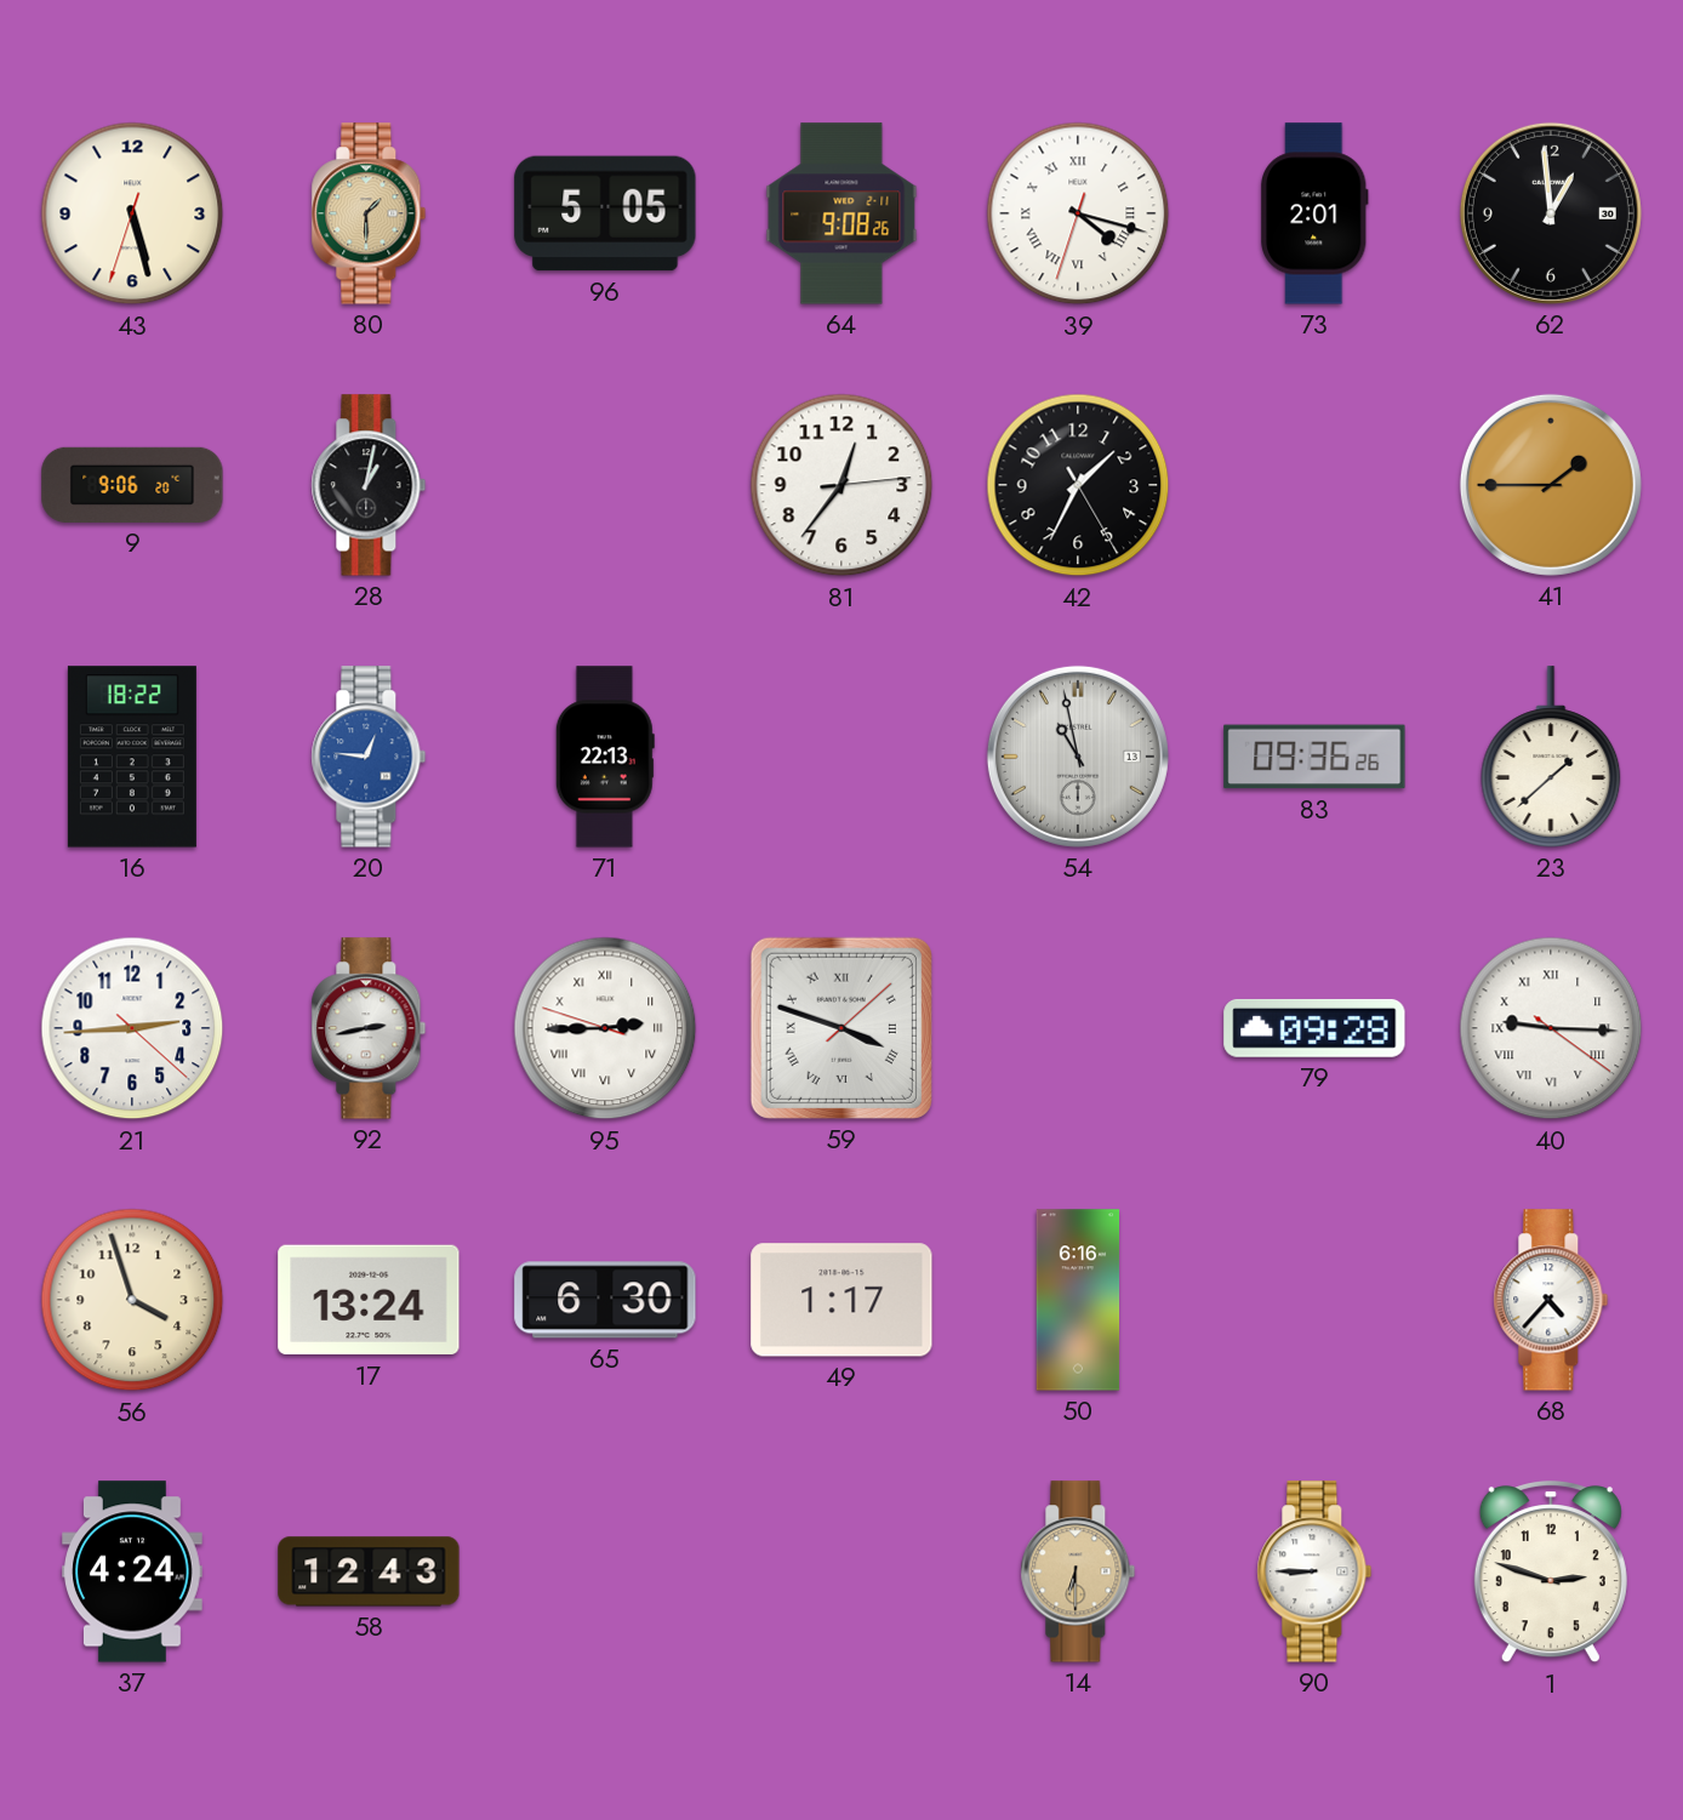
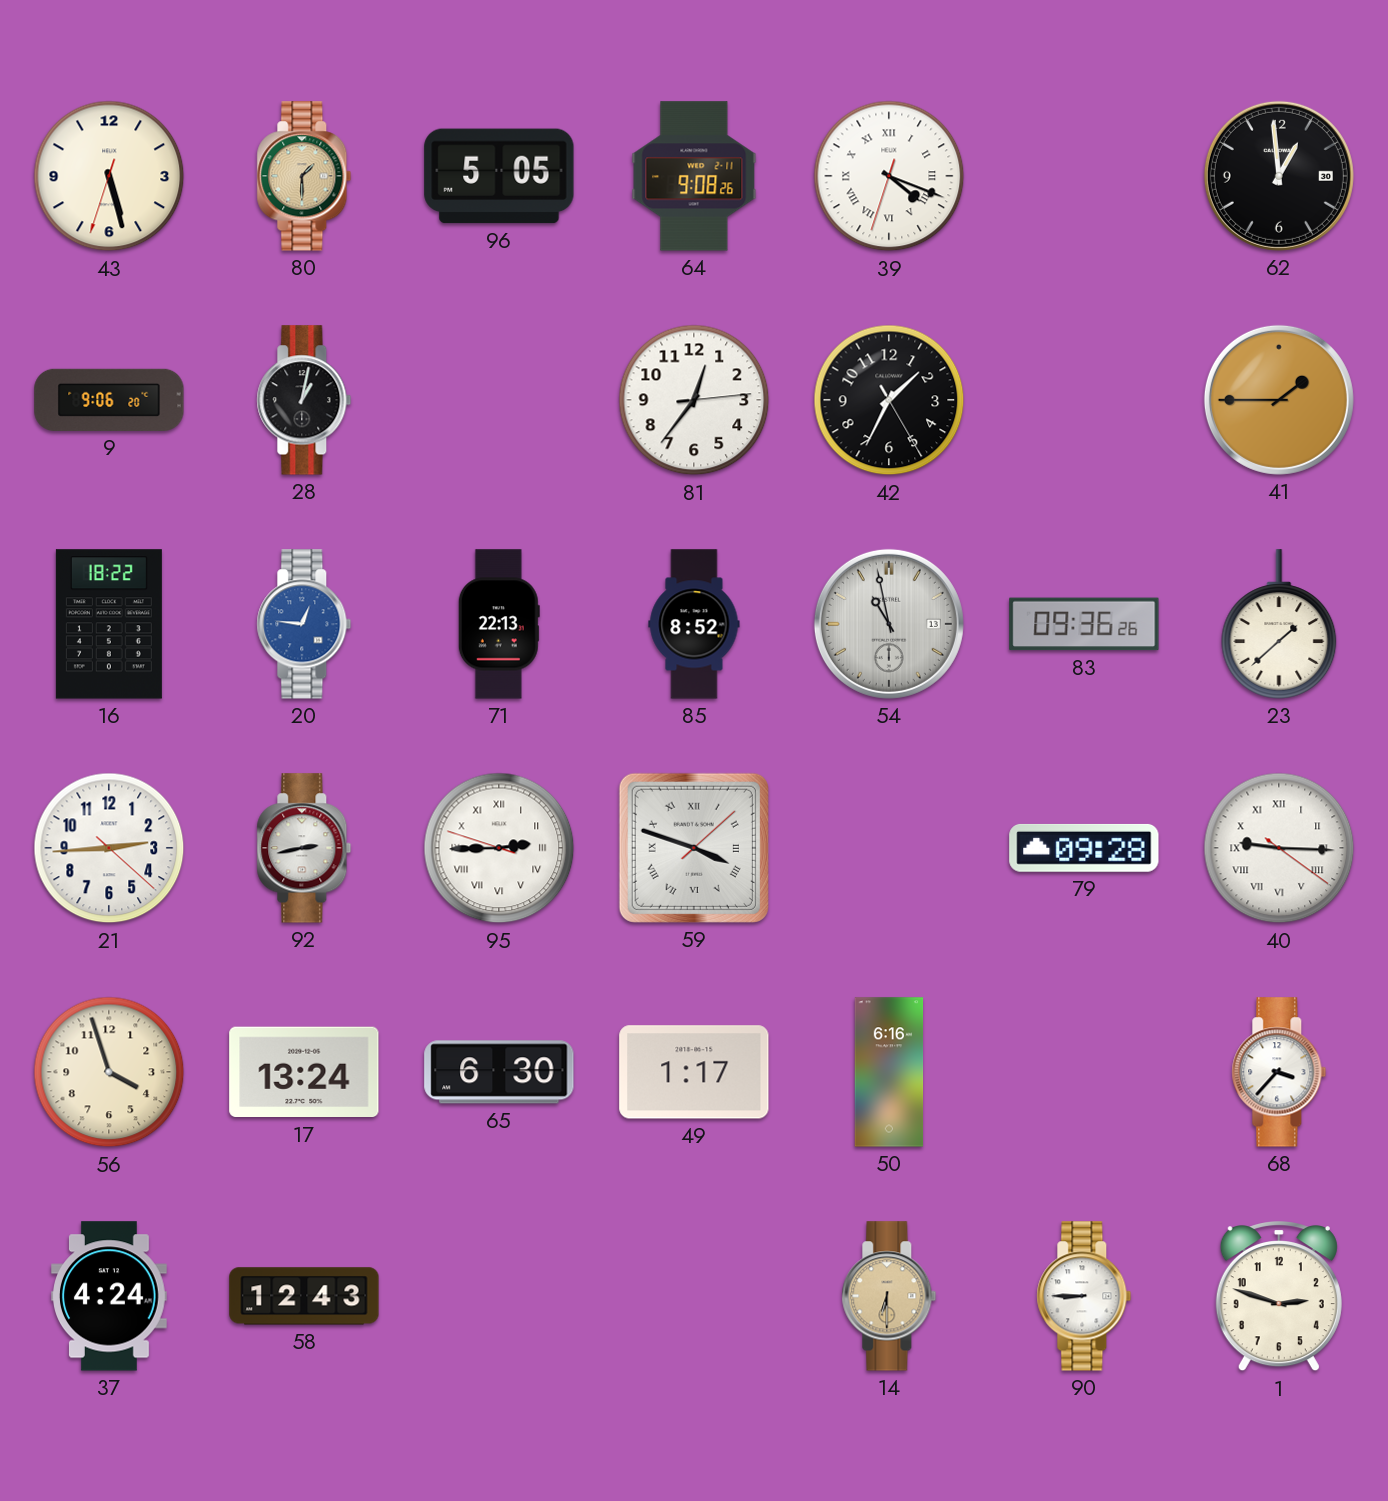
39: 4:17 -> 4:18
73: 2:01 -> none
85: none -> 8:52
68: 4:37 -> 3:37
